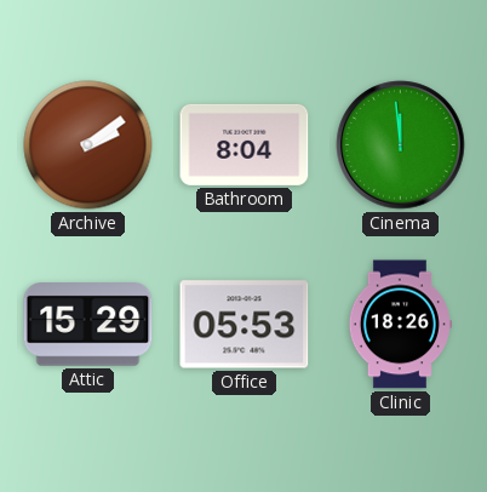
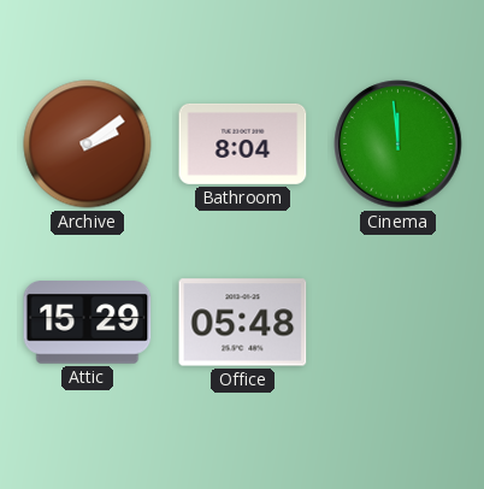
Office: 05:53 -> 05:48
Clinic: 18:26 -> none
